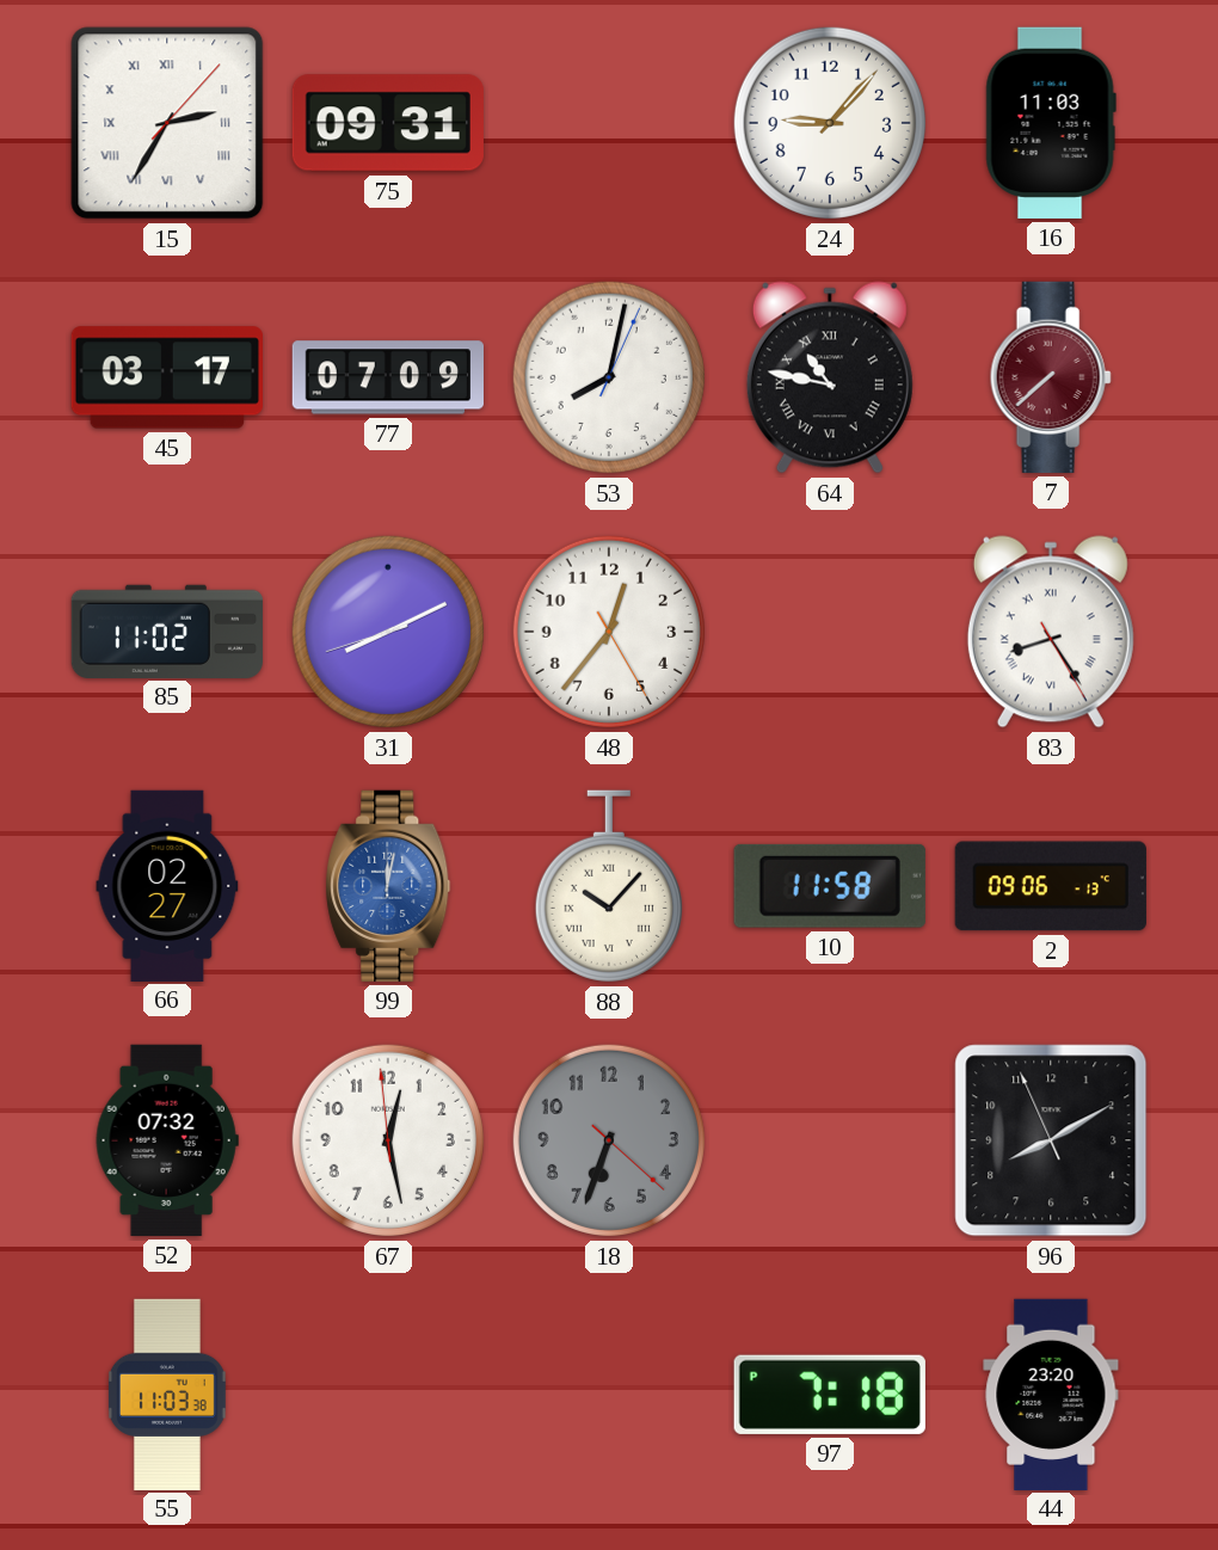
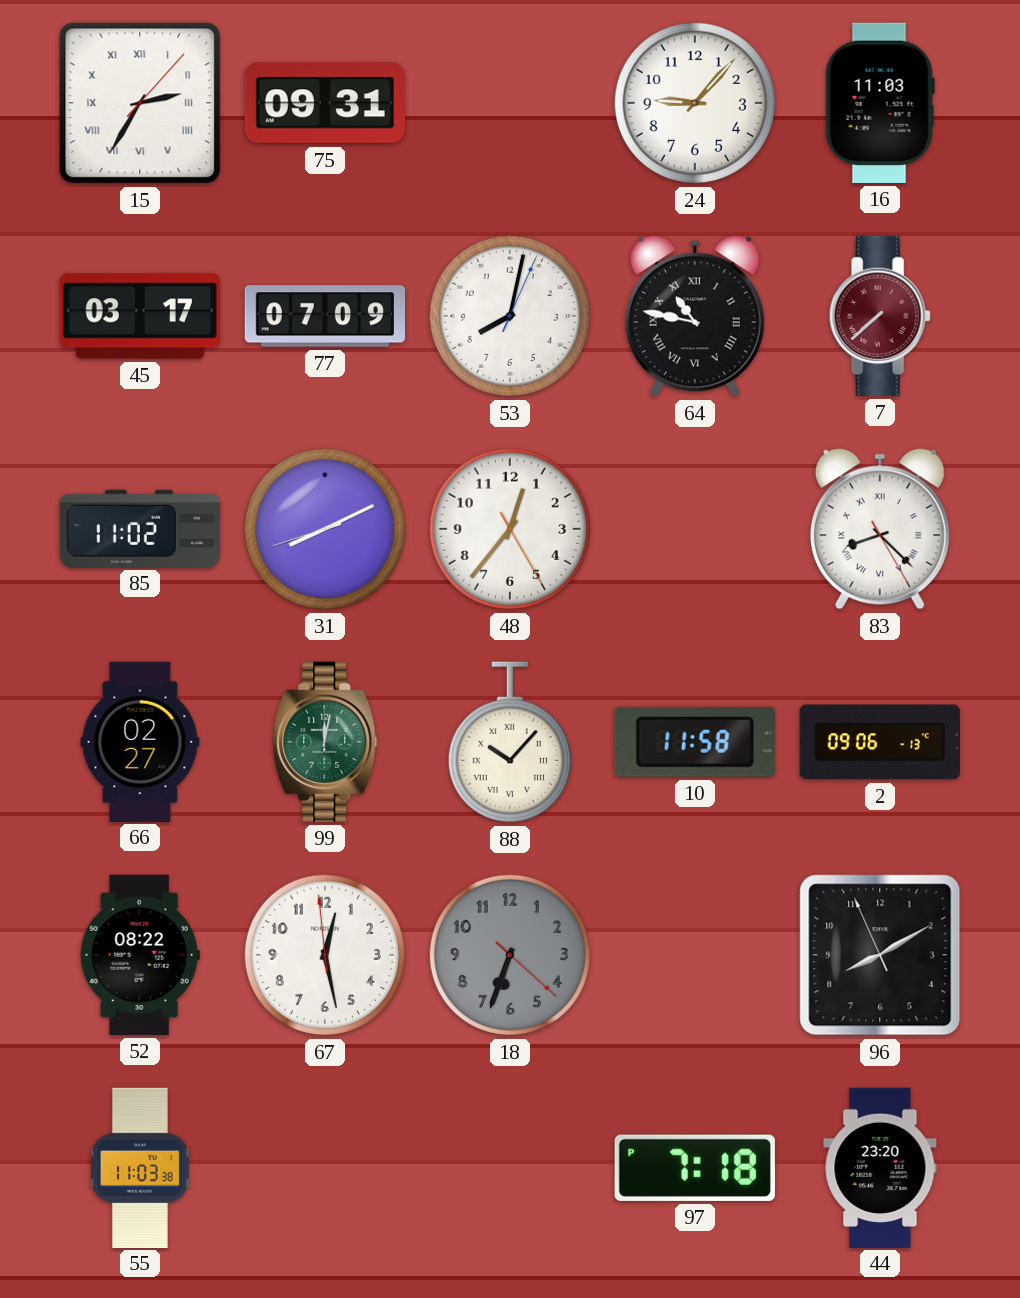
83: 8:24 -> 8:22
99 dial: blue -> green
52: 07:32 -> 08:22
